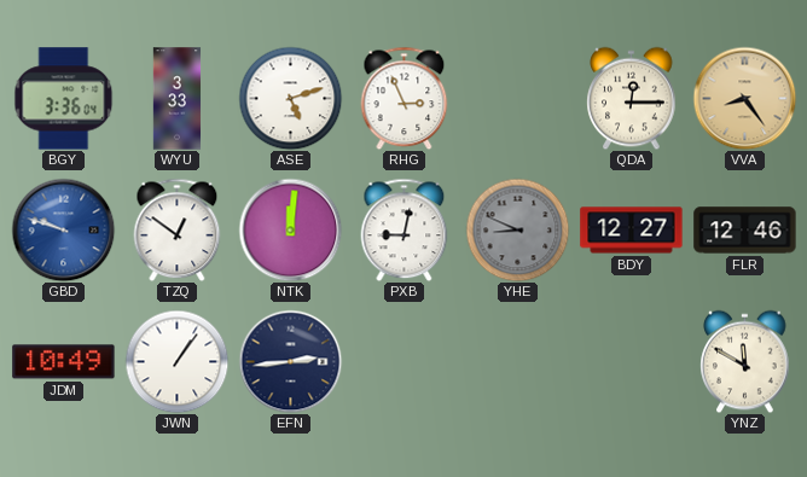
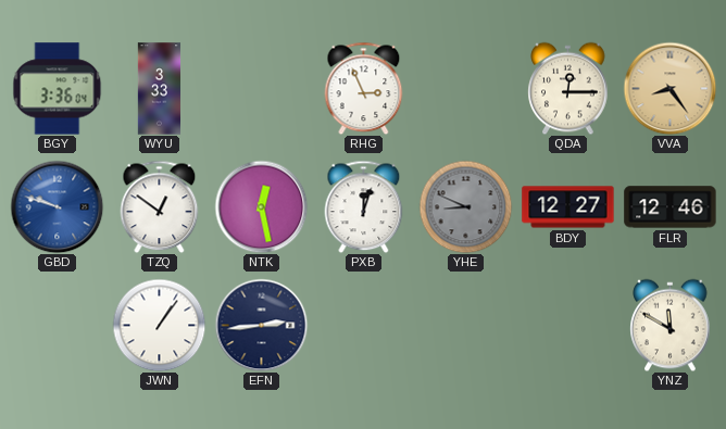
ASE: 5:12 -> none
NTK: 12:01 -> 12:28
PXB: 9:02 -> 12:03
JDM: 10:49 -> none
